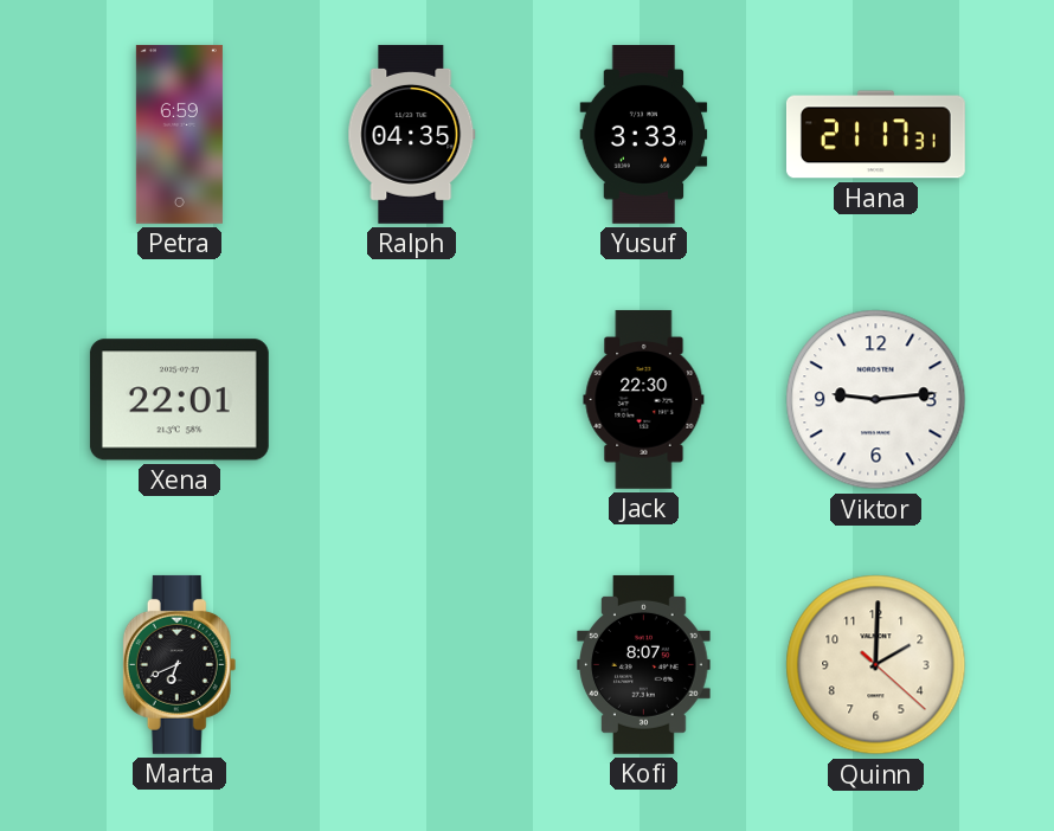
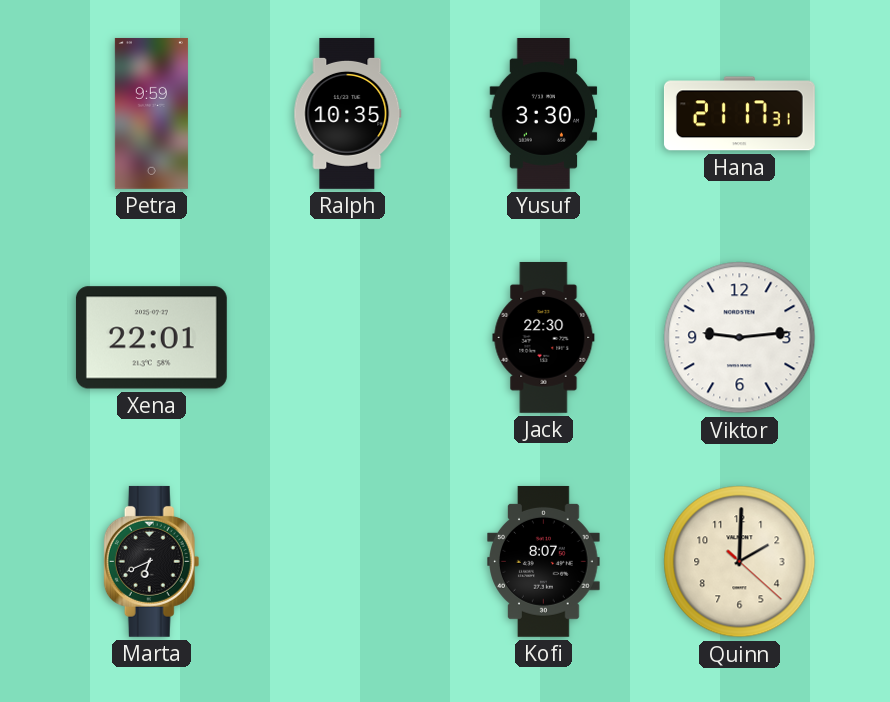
Petra: 6:59 -> 9:59
Ralph: 04:35 -> 10:35
Yusuf: 3:33 -> 3:30
